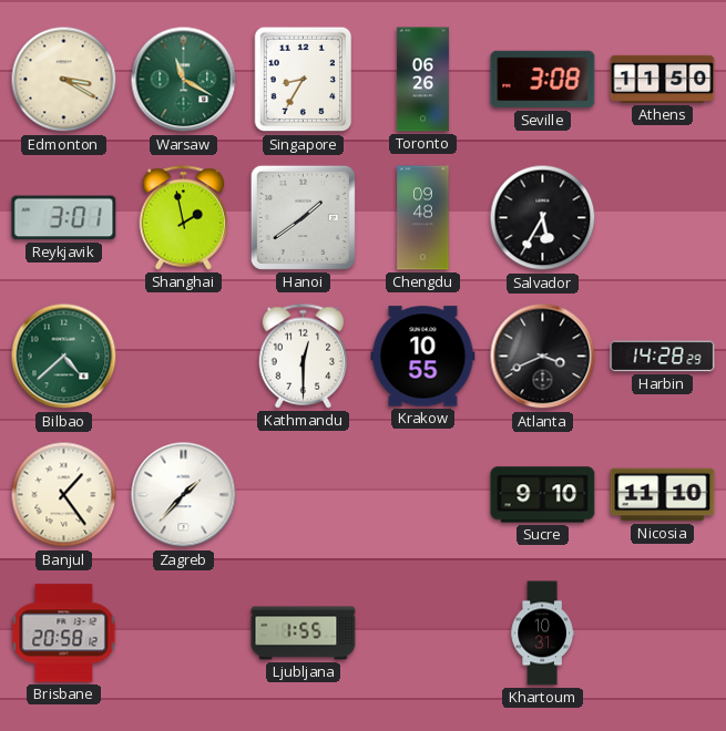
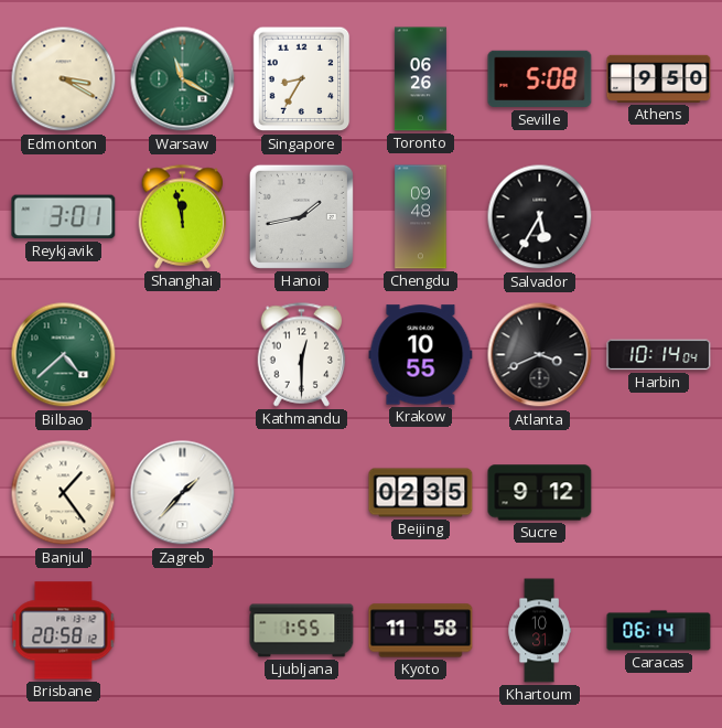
Seville: 3:08 -> 5:08
Athens: 11:50 -> 9:50
Shanghai: 1:58 -> 11:58
Hanoi: 1:39 -> 1:43
Harbin: 14:28 -> 10:14
Beijing: none -> 02:35
Sucre: 9:10 -> 9:12
Nicosia: 11:10 -> none
Kyoto: none -> 11:58
Caracas: none -> 06:14
